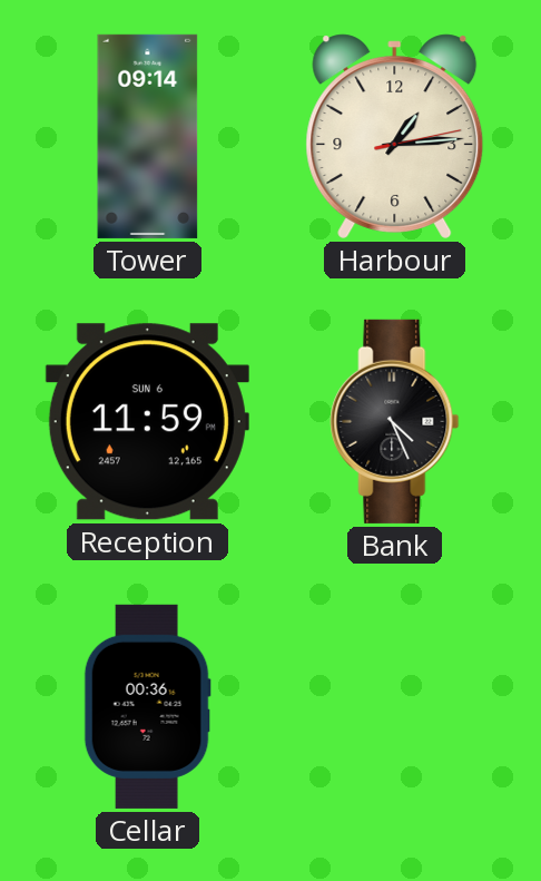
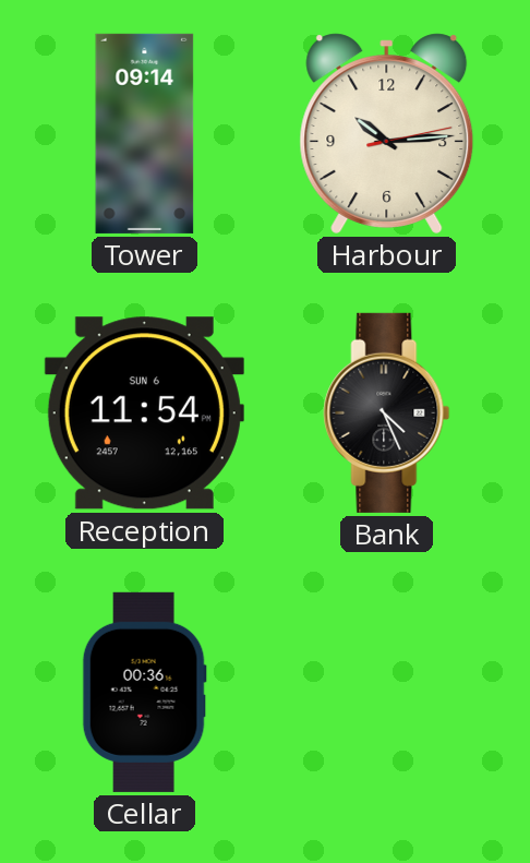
Harbour: 1:14 -> 10:14
Reception: 11:59 -> 11:54
